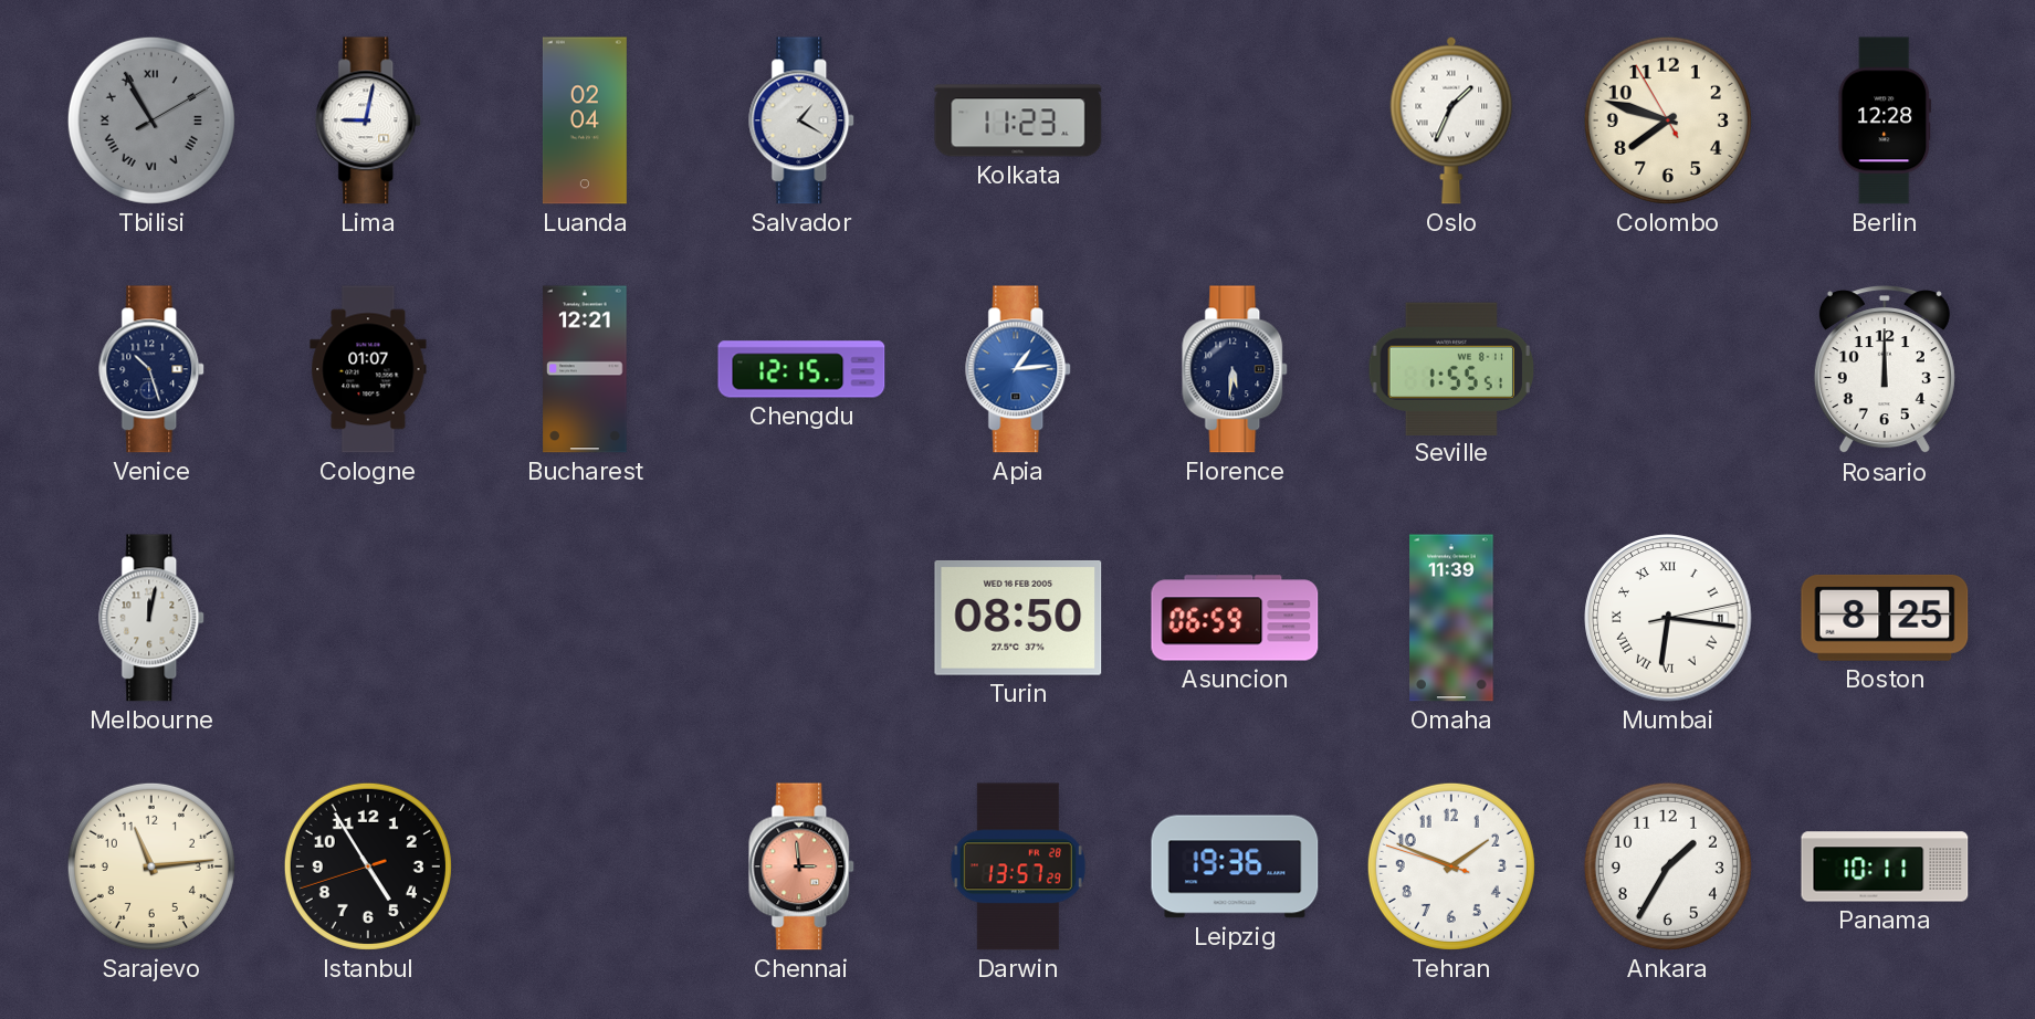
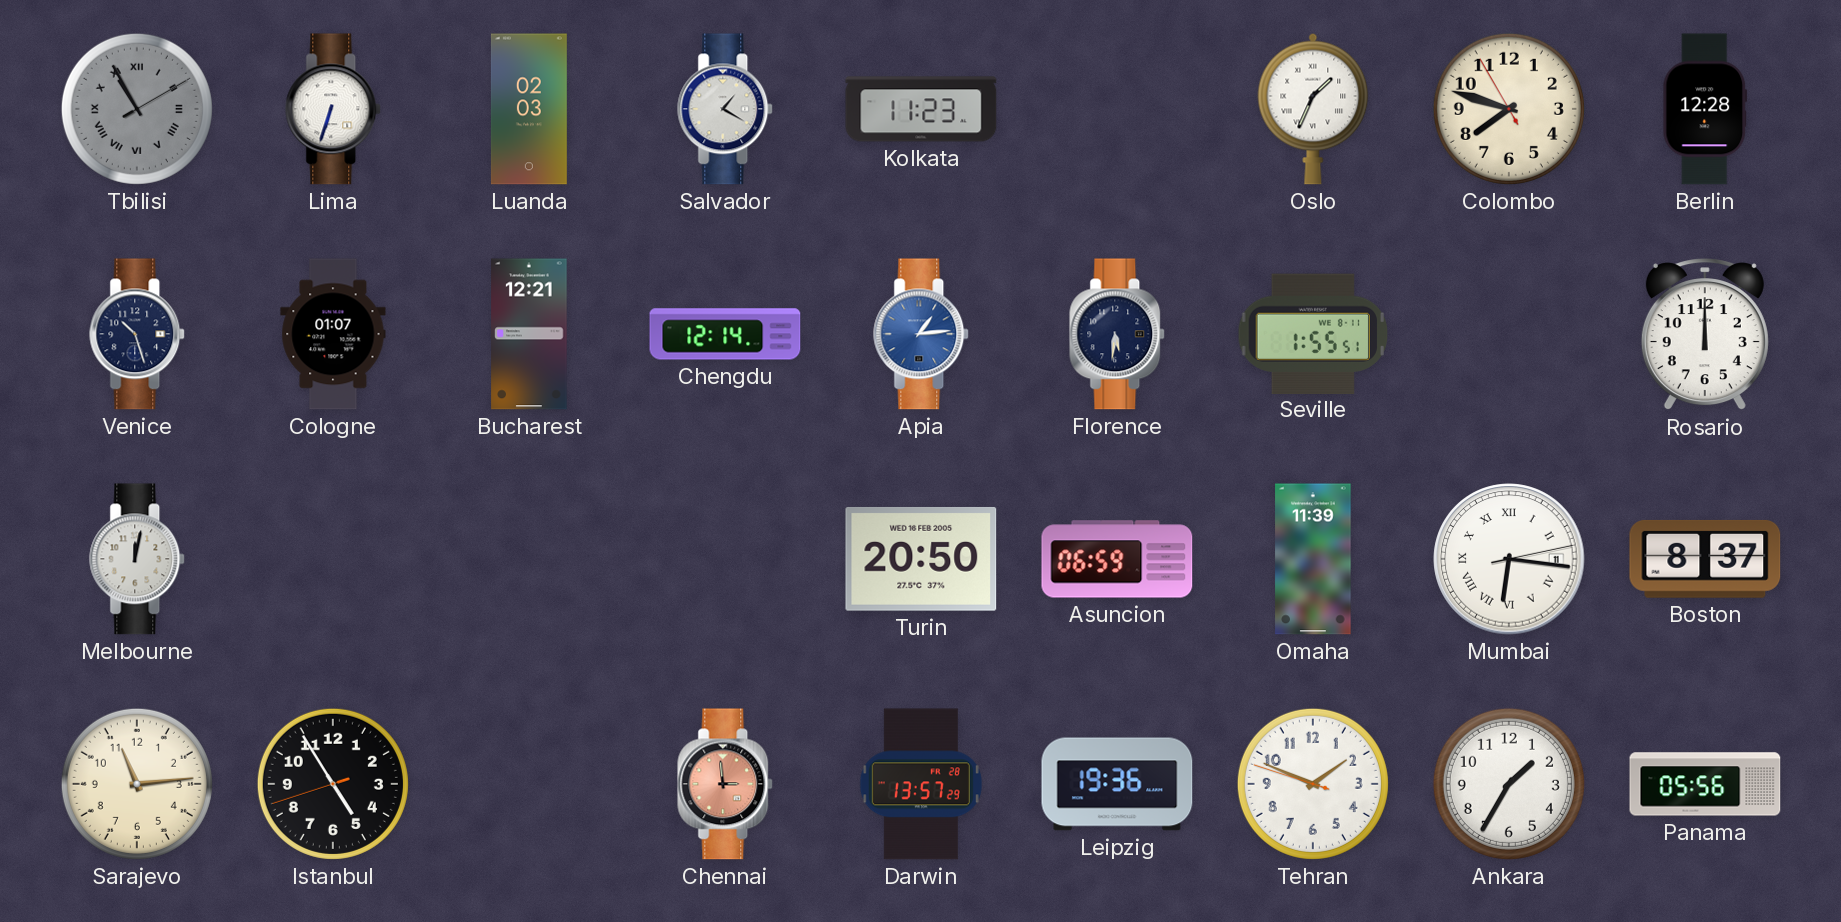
Lima: 9:02 -> 6:33
Luanda: 02:04 -> 02:03
Chengdu: 12:15 -> 12:14
Turin: 08:50 -> 20:50
Boston: 8:25 -> 8:37
Panama: 10:11 -> 05:56
